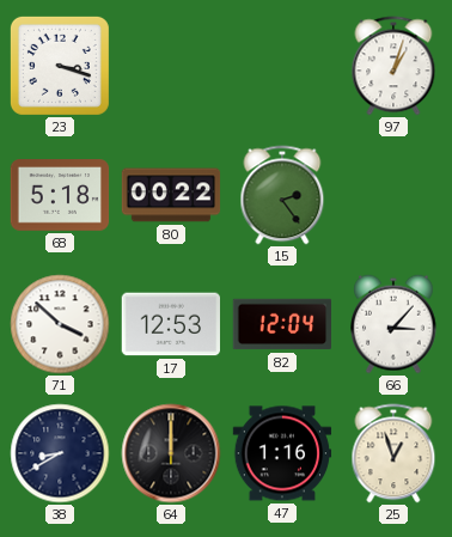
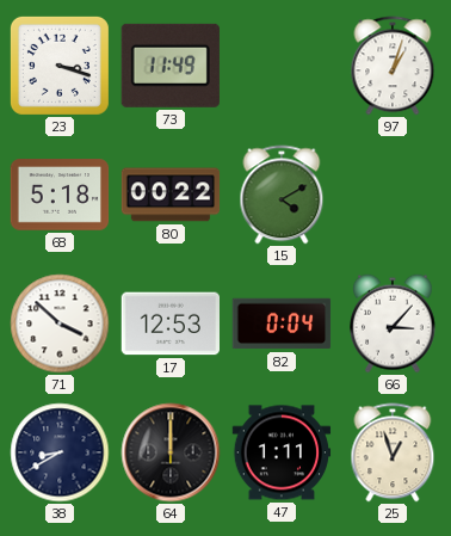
73: none -> 11:49
15: 2:24 -> 4:10
82: 12:04 -> 0:04
47: 1:16 -> 1:11
